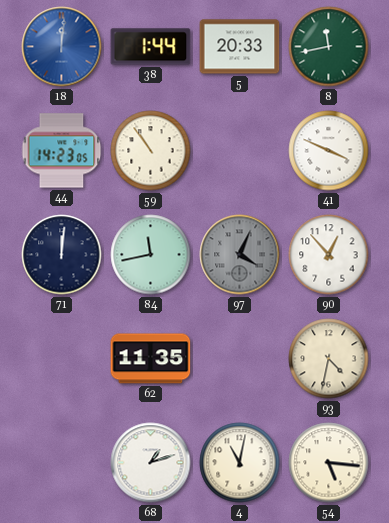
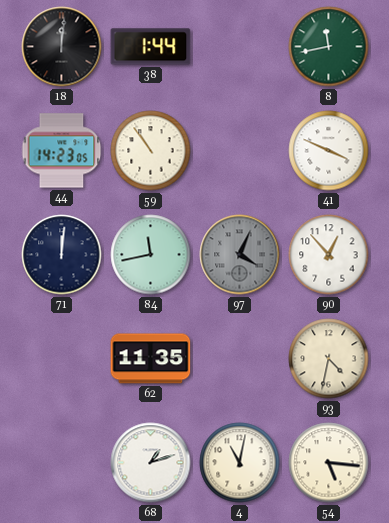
18 dial: blue -> black
5: 20:33 -> none
